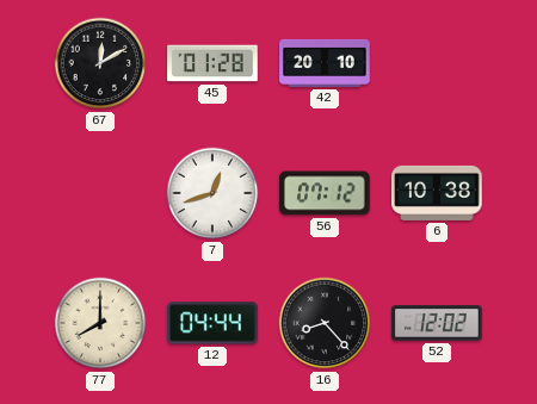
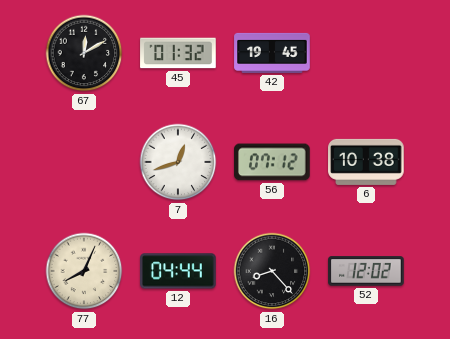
45: 01:28 -> 01:32
42: 20:10 -> 19:45
77: 8:00 -> 8:04
